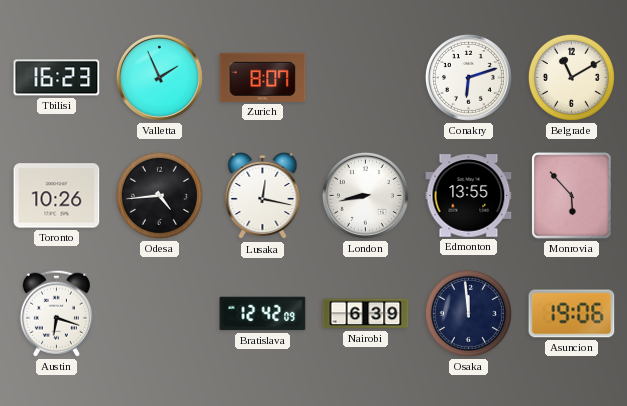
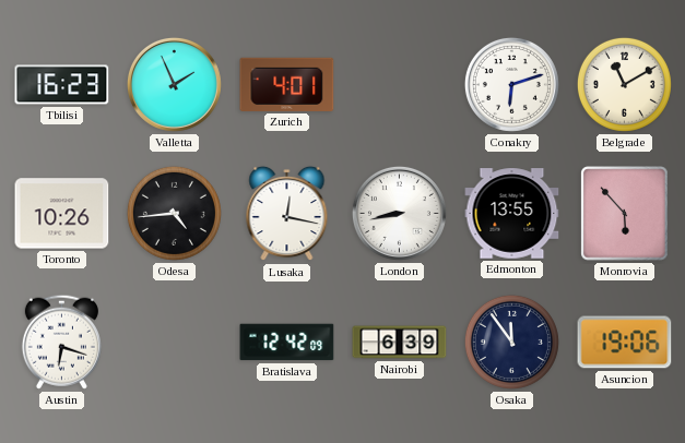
Zurich: 8:07 -> 4:01
Osaka: 11:59 -> 11:54
